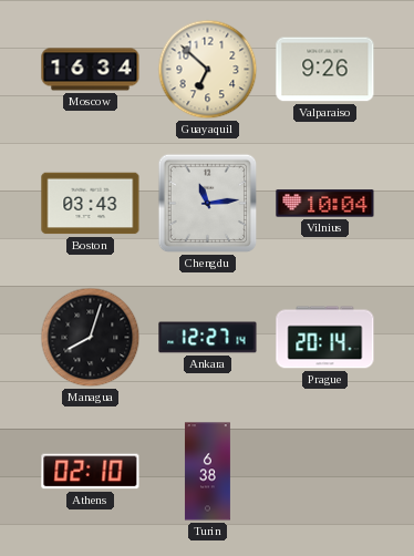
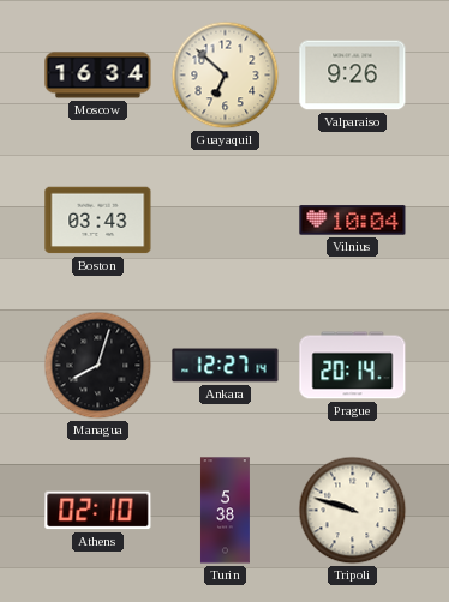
Chengdu: 11:14 -> none
Turin: 6:38 -> 5:38
Tripoli: none -> 9:48
